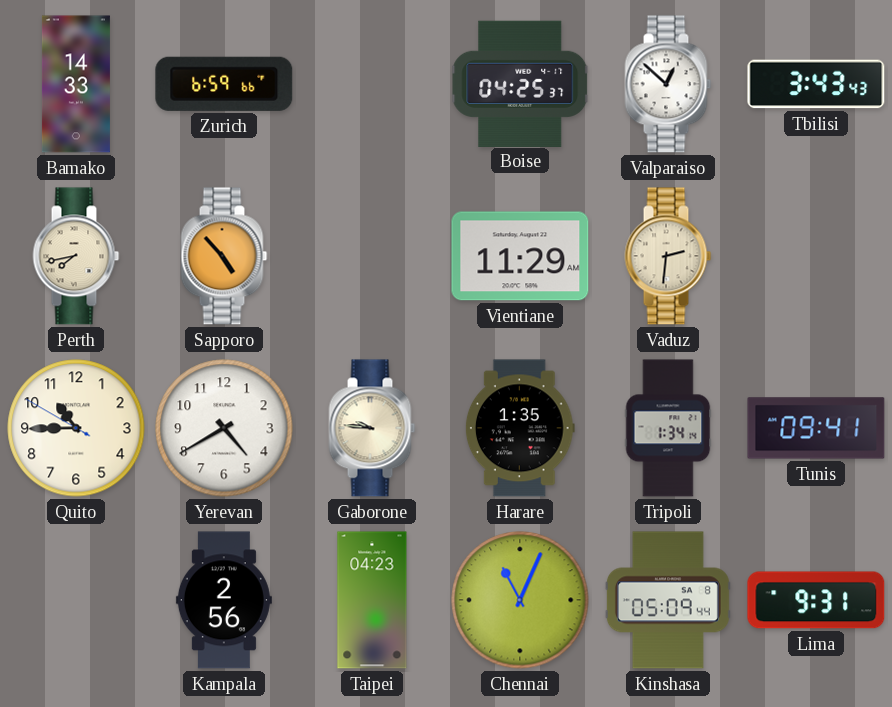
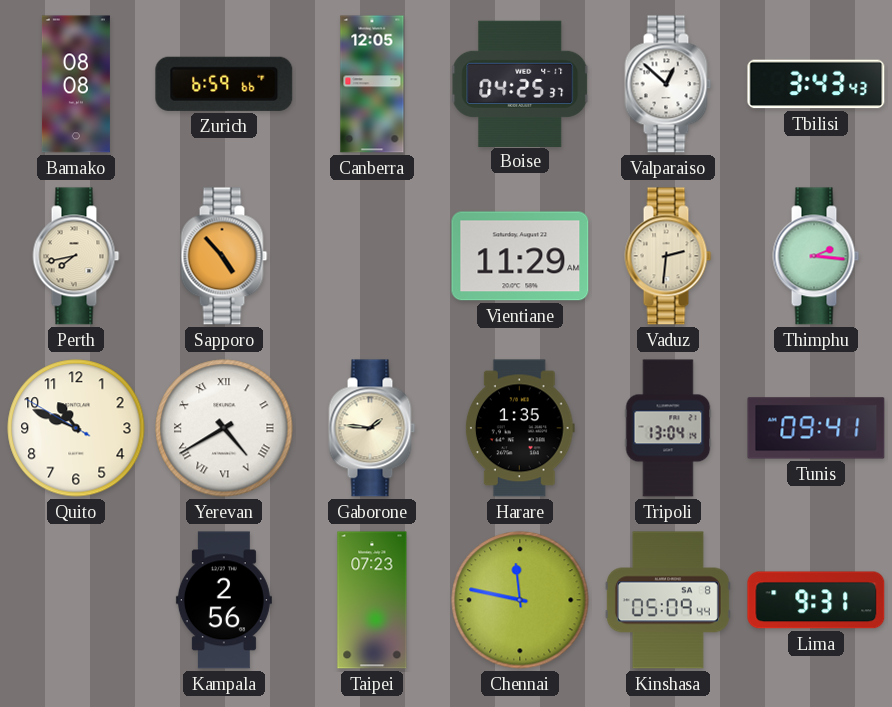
Bamako: 14:33 -> 08:08
Canberra: none -> 12:05
Thimphu: none -> 2:16
Quito: 10:44 -> 10:48
Yerevan numerals: Arabic -> Roman
Gaborone: 9:46 -> 1:46
Tripoli: 1:34 -> 13:04
Taipei: 04:23 -> 07:23
Chennai: 11:04 -> 11:47
